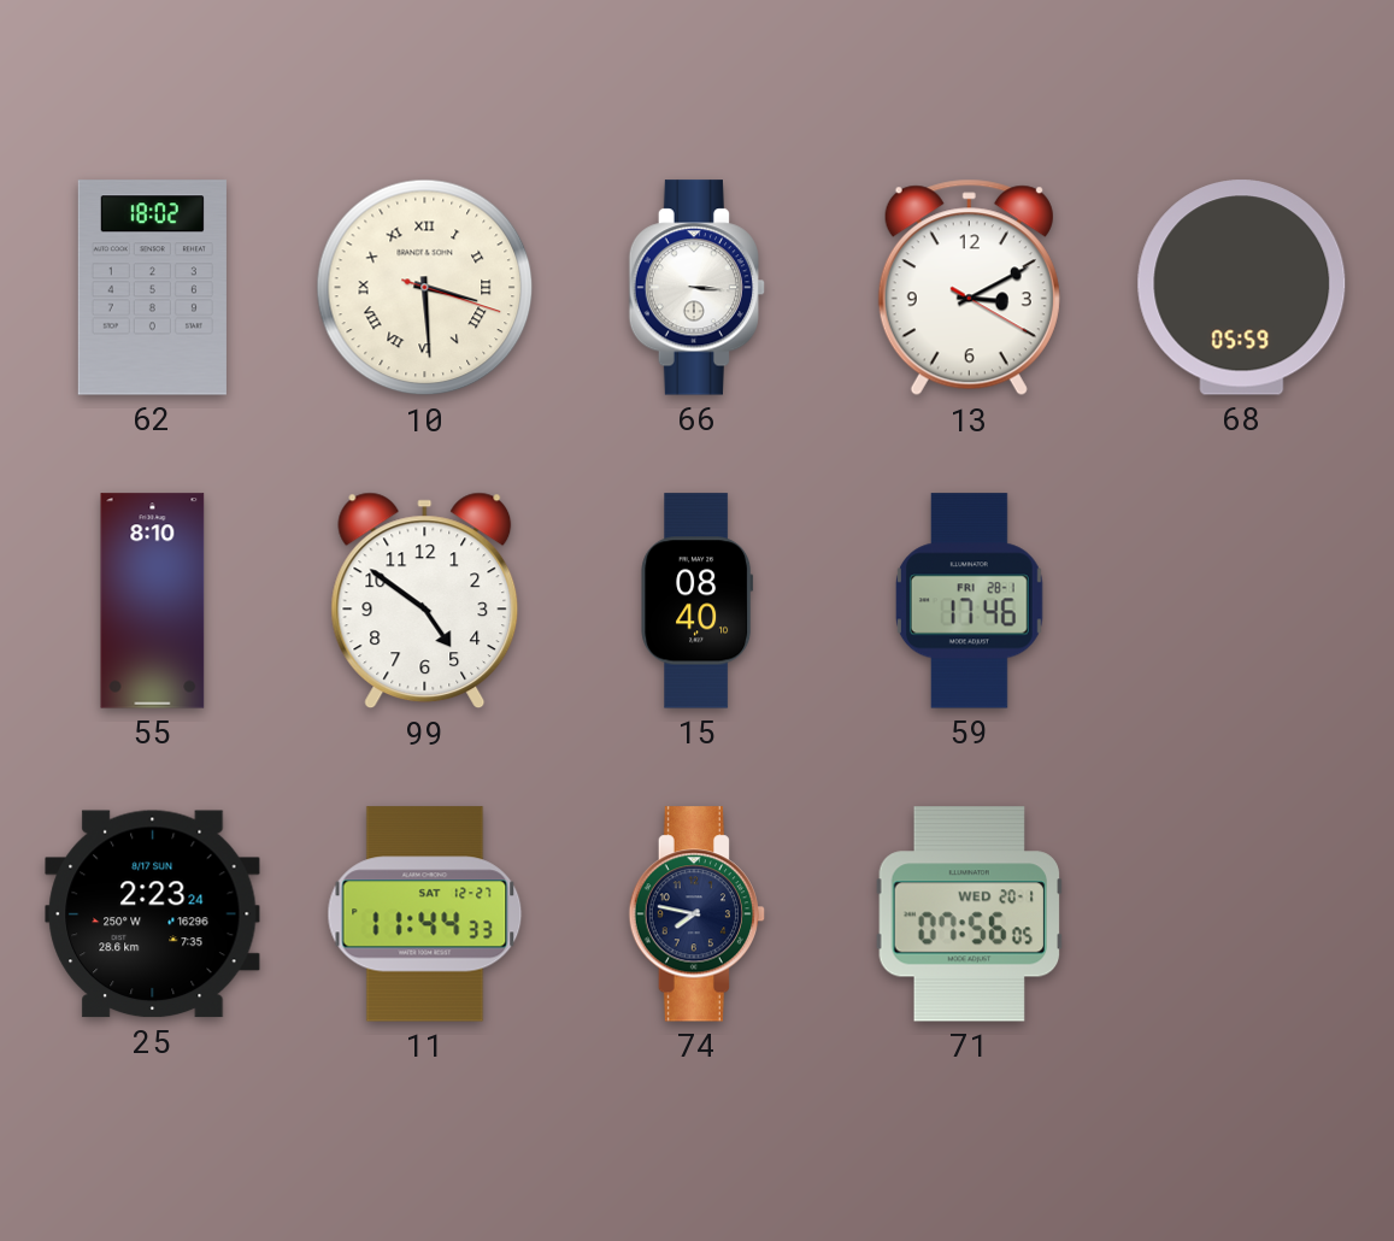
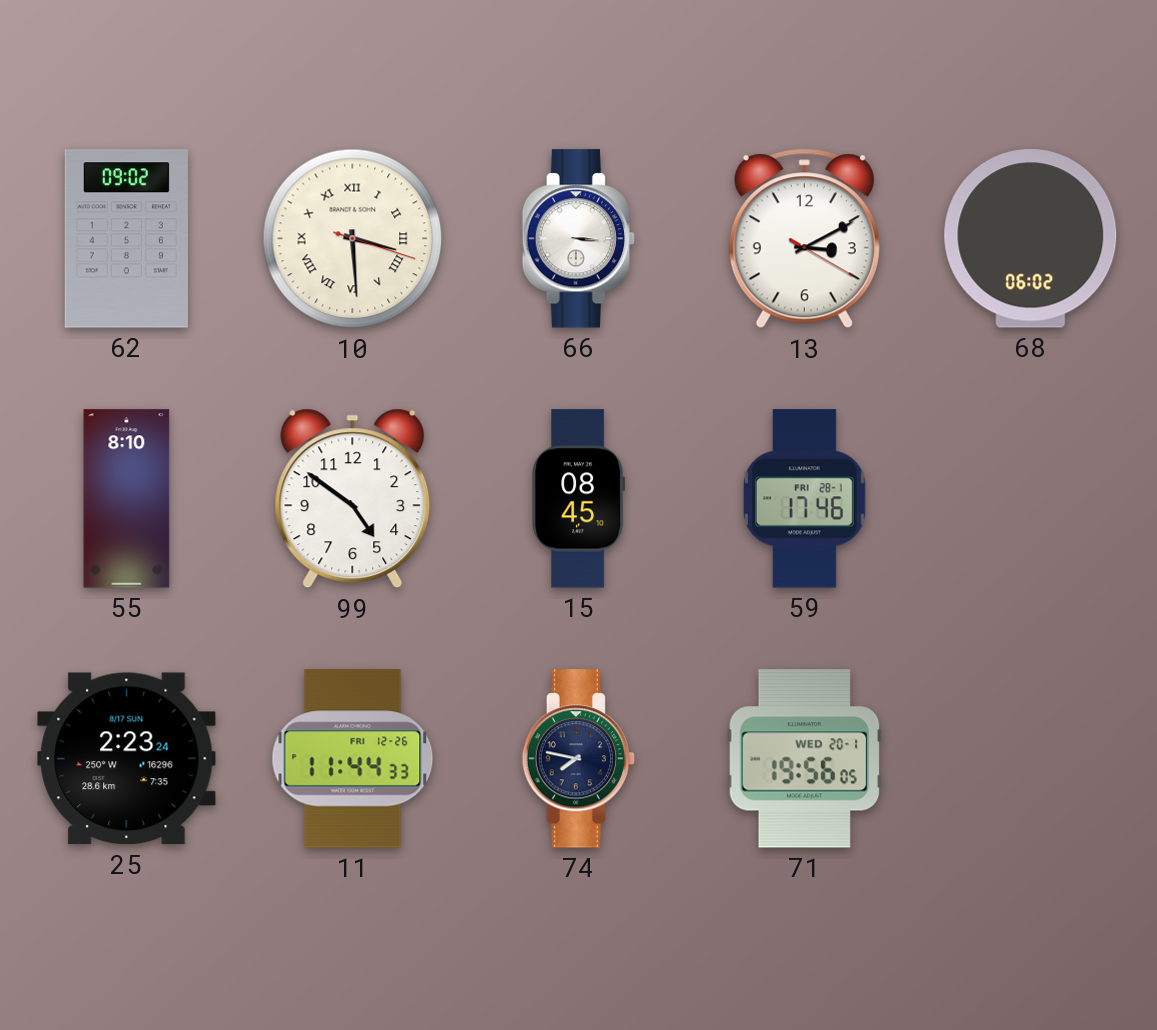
62: 18:02 -> 09:02
68: 05:59 -> 06:02
15: 08:40 -> 08:45
11 date: SAT 12-27 -> FRI 12-26
71: 07:56 -> 19:56
